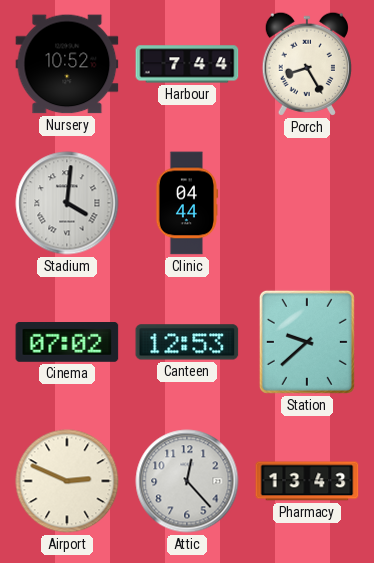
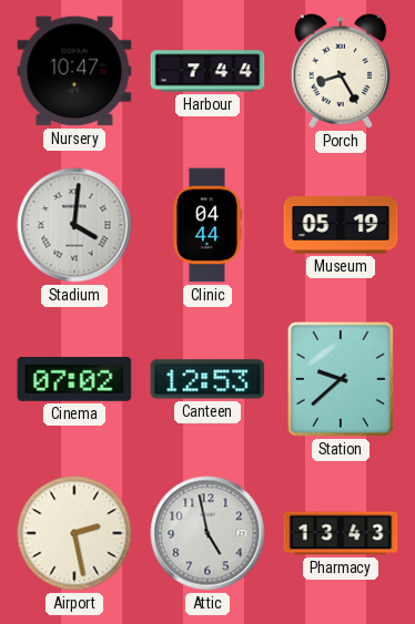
Nursery: 10:52 -> 10:47
Museum: none -> 05:19
Airport: 2:49 -> 2:28
Attic: 12:23 -> 4:58
